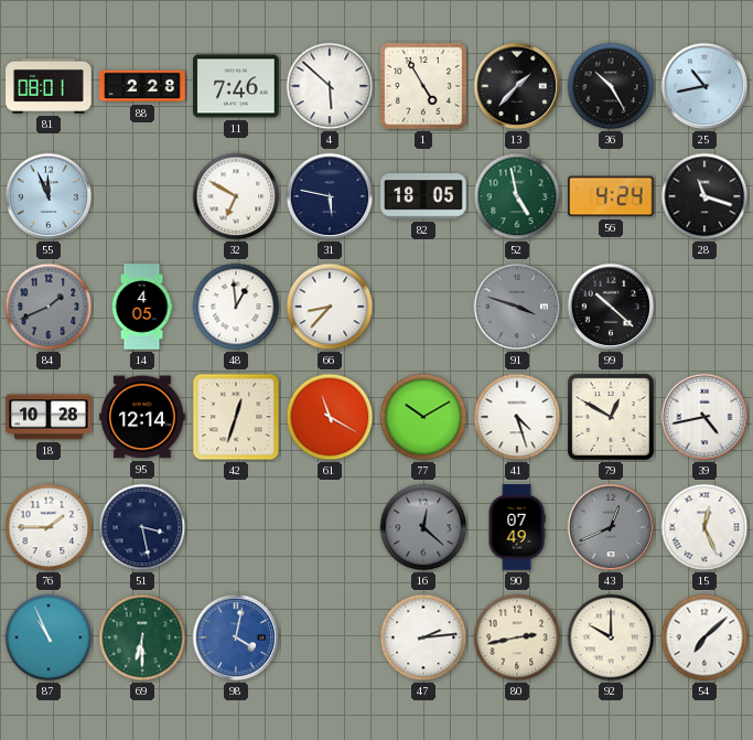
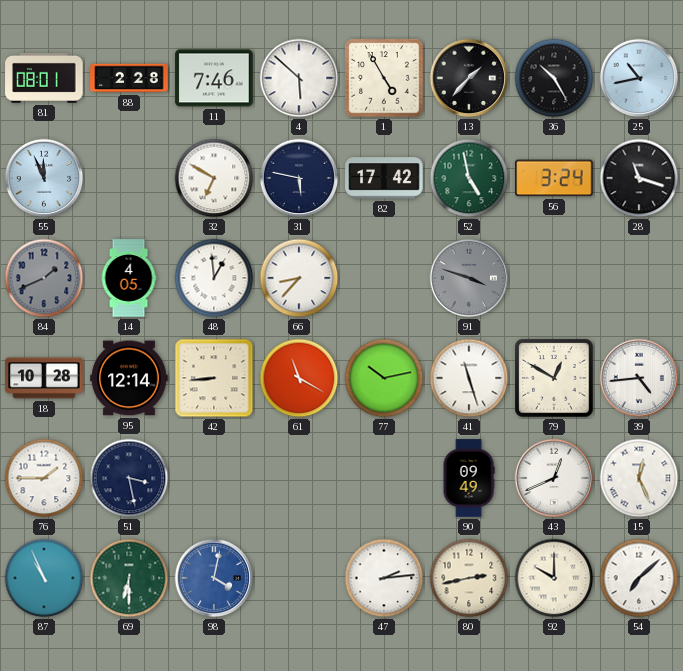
82: 18:05 -> 17:42
56: 4:24 -> 3:24
99: 10:22 -> none
42: 12:33 -> 8:44
77: 10:10 -> 10:13
41: 4:27 -> 11:27
39: 4:43 -> 4:44
16: 12:22 -> none
90: 07:49 -> 09:49
43 dial: grey -> white
